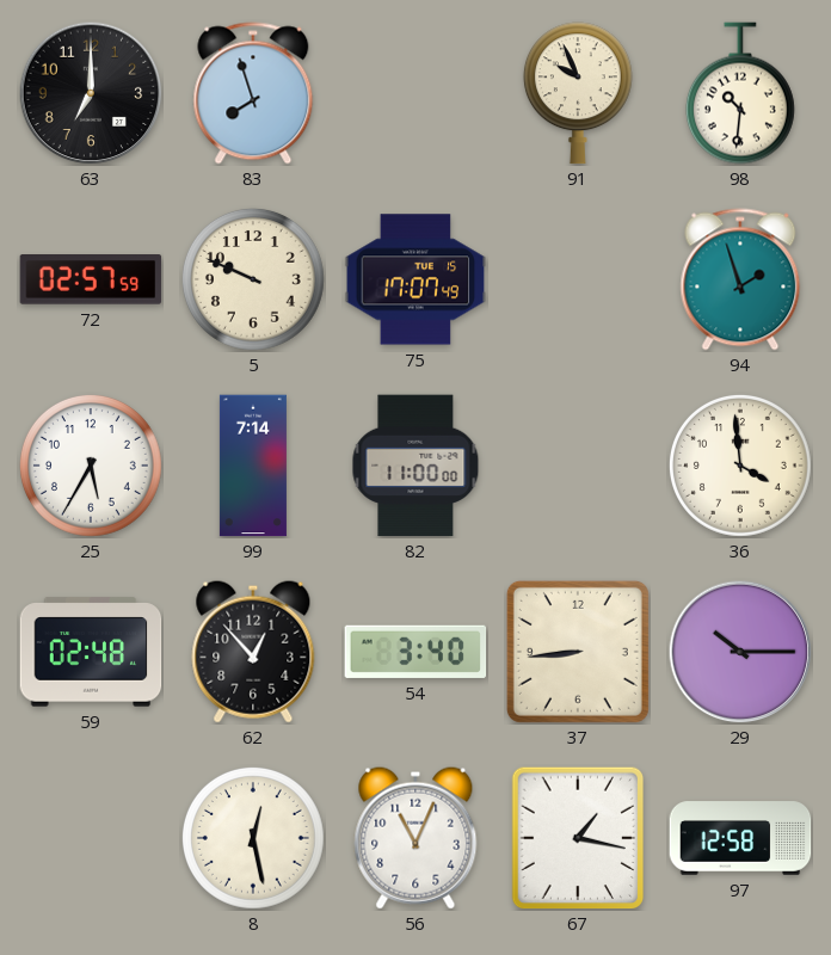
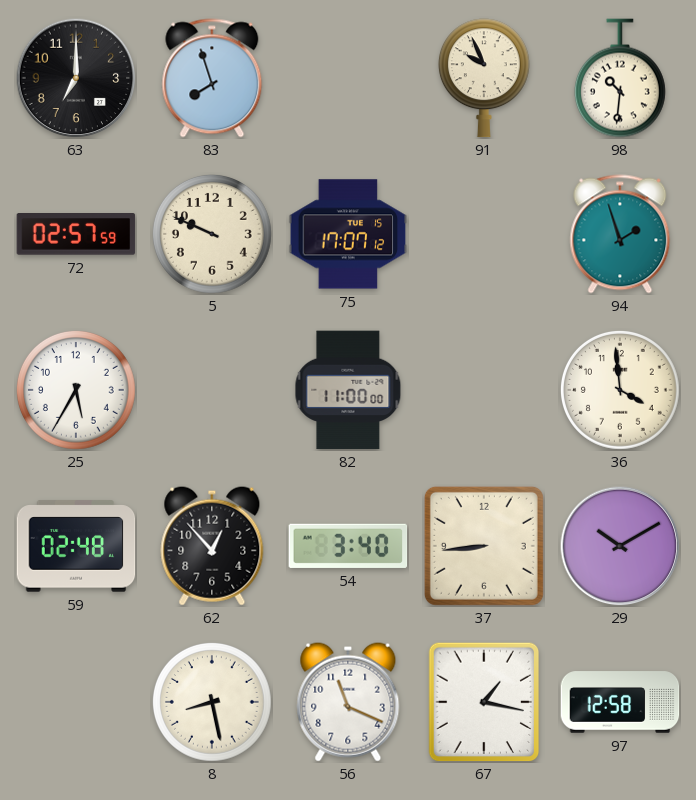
75: 17:07:49 -> 17:07:12
99: 7:14 -> none
29: 10:15 -> 10:10
8: 12:28 -> 8:28
56: 11:04 -> 11:19
